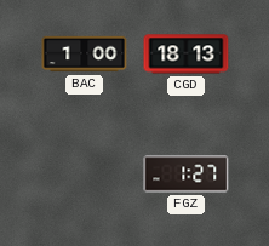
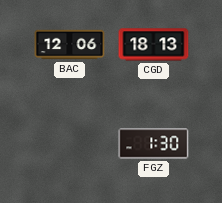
BAC: 1:00 -> 12:06
FGZ: 1:27 -> 1:30
